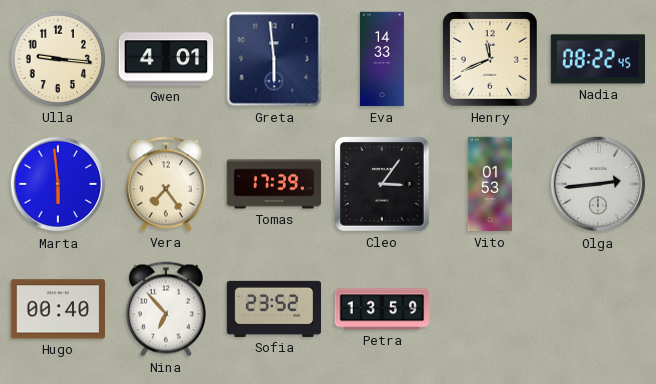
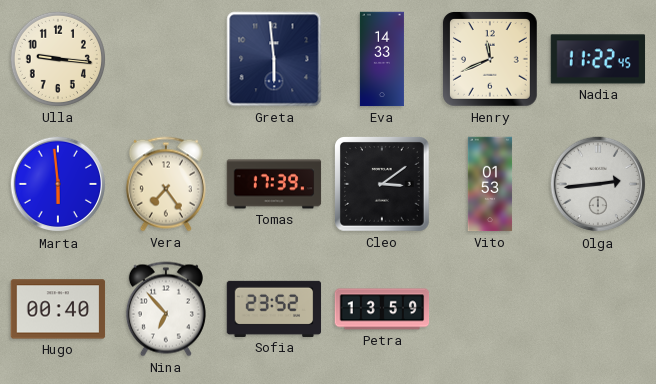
Gwen: 4:01 -> none
Nadia: 08:22 -> 11:22
Cleo: 3:06 -> 3:09
